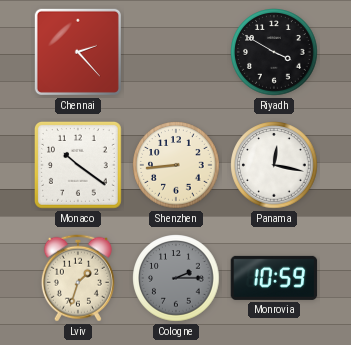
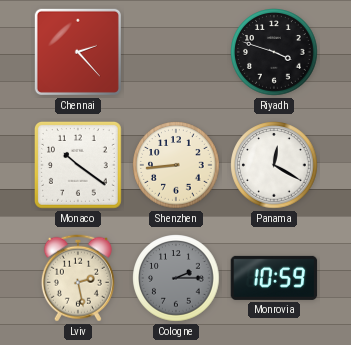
Riyadh: 3:50 -> 3:48
Panama: 12:17 -> 12:20
Lviv: 1:33 -> 2:28
